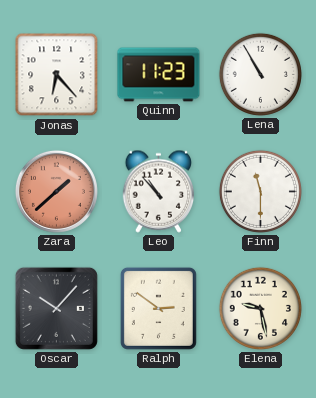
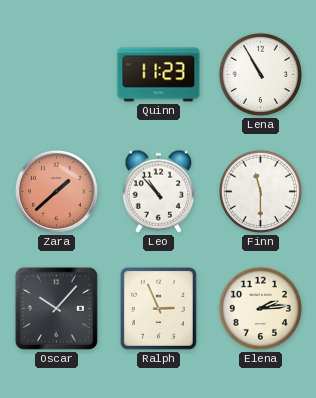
Jonas: 6:23 -> none
Ralph: 2:51 -> 2:56
Elena: 9:28 -> 2:14
